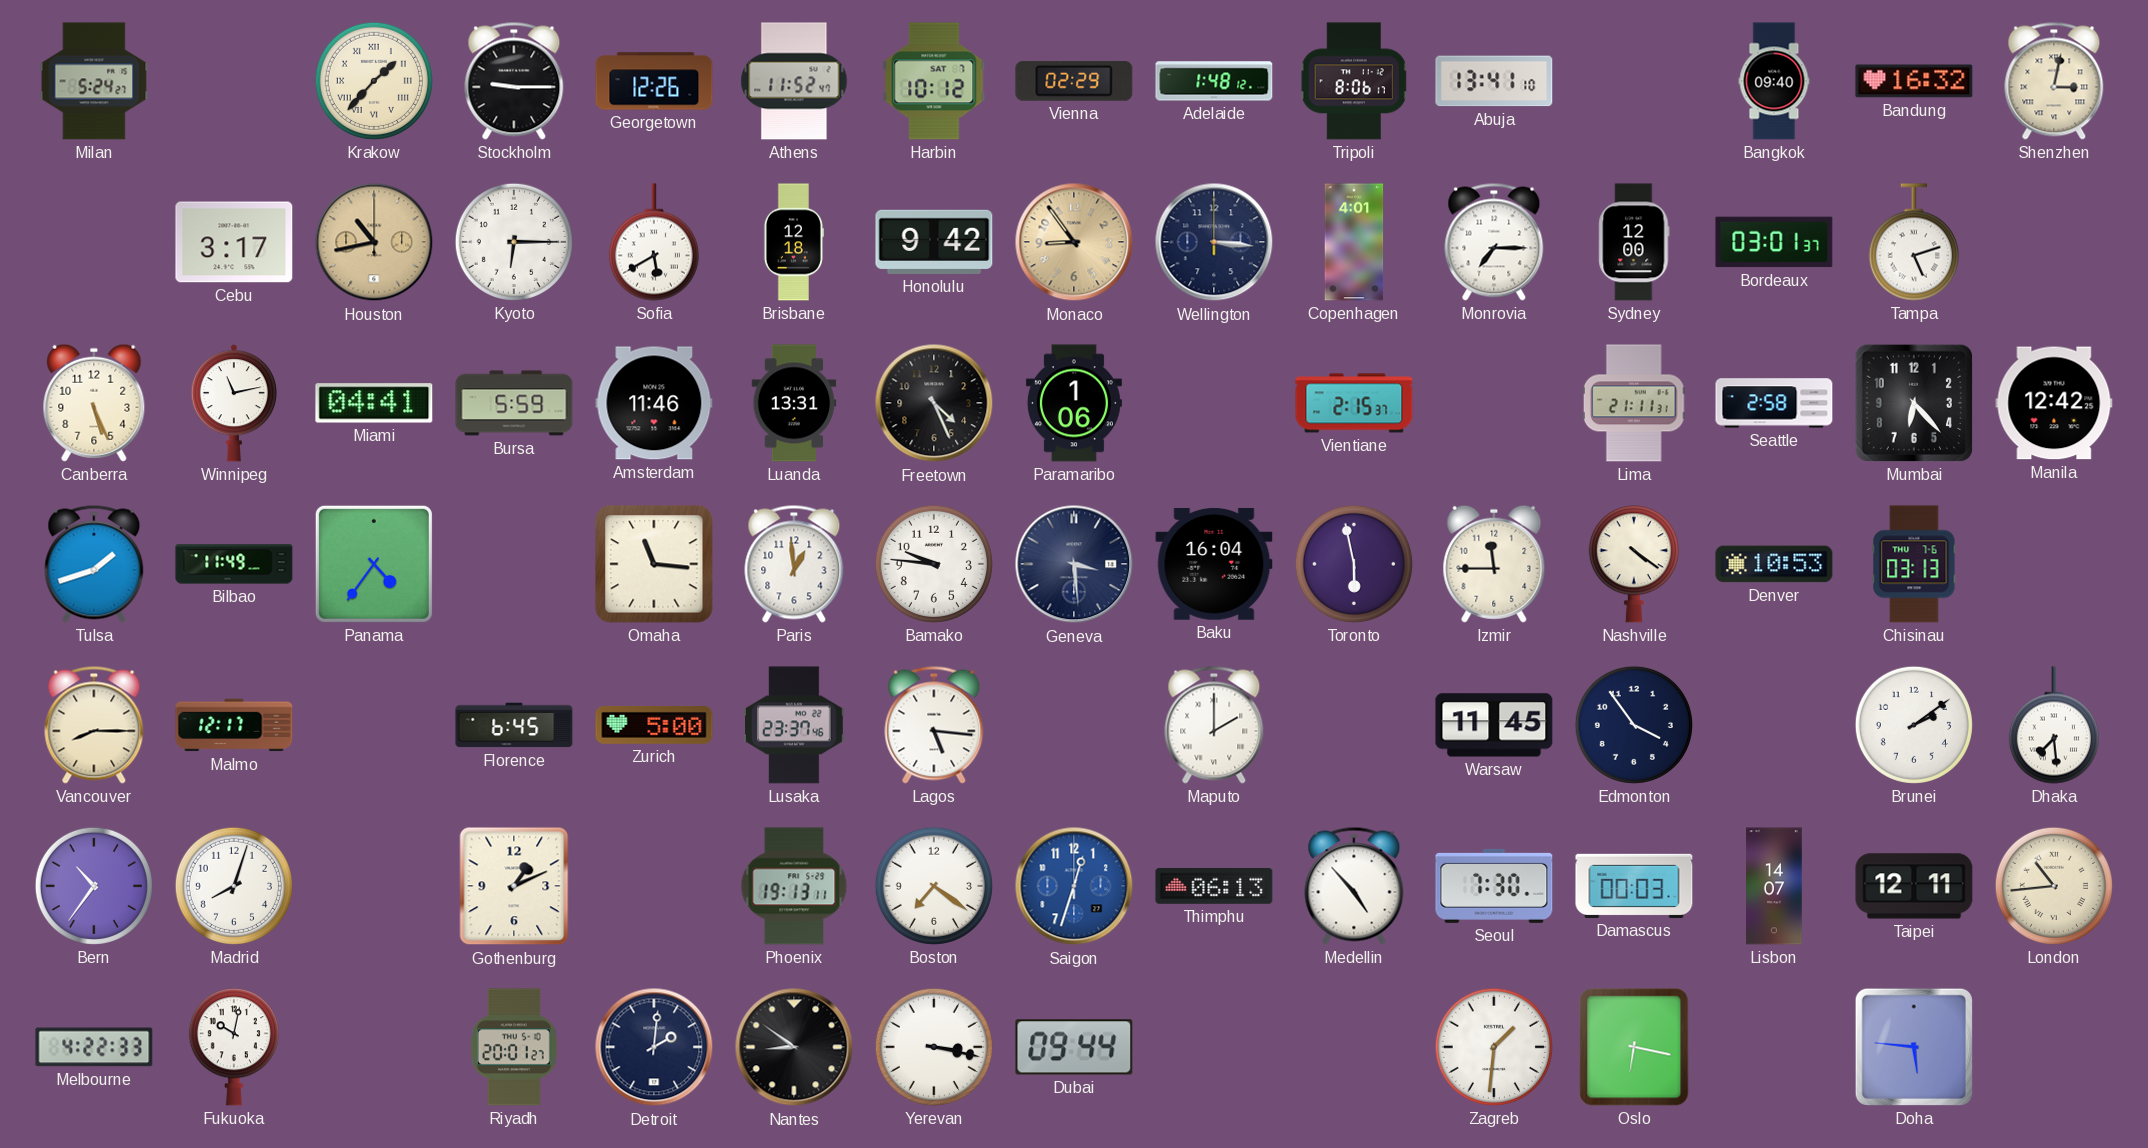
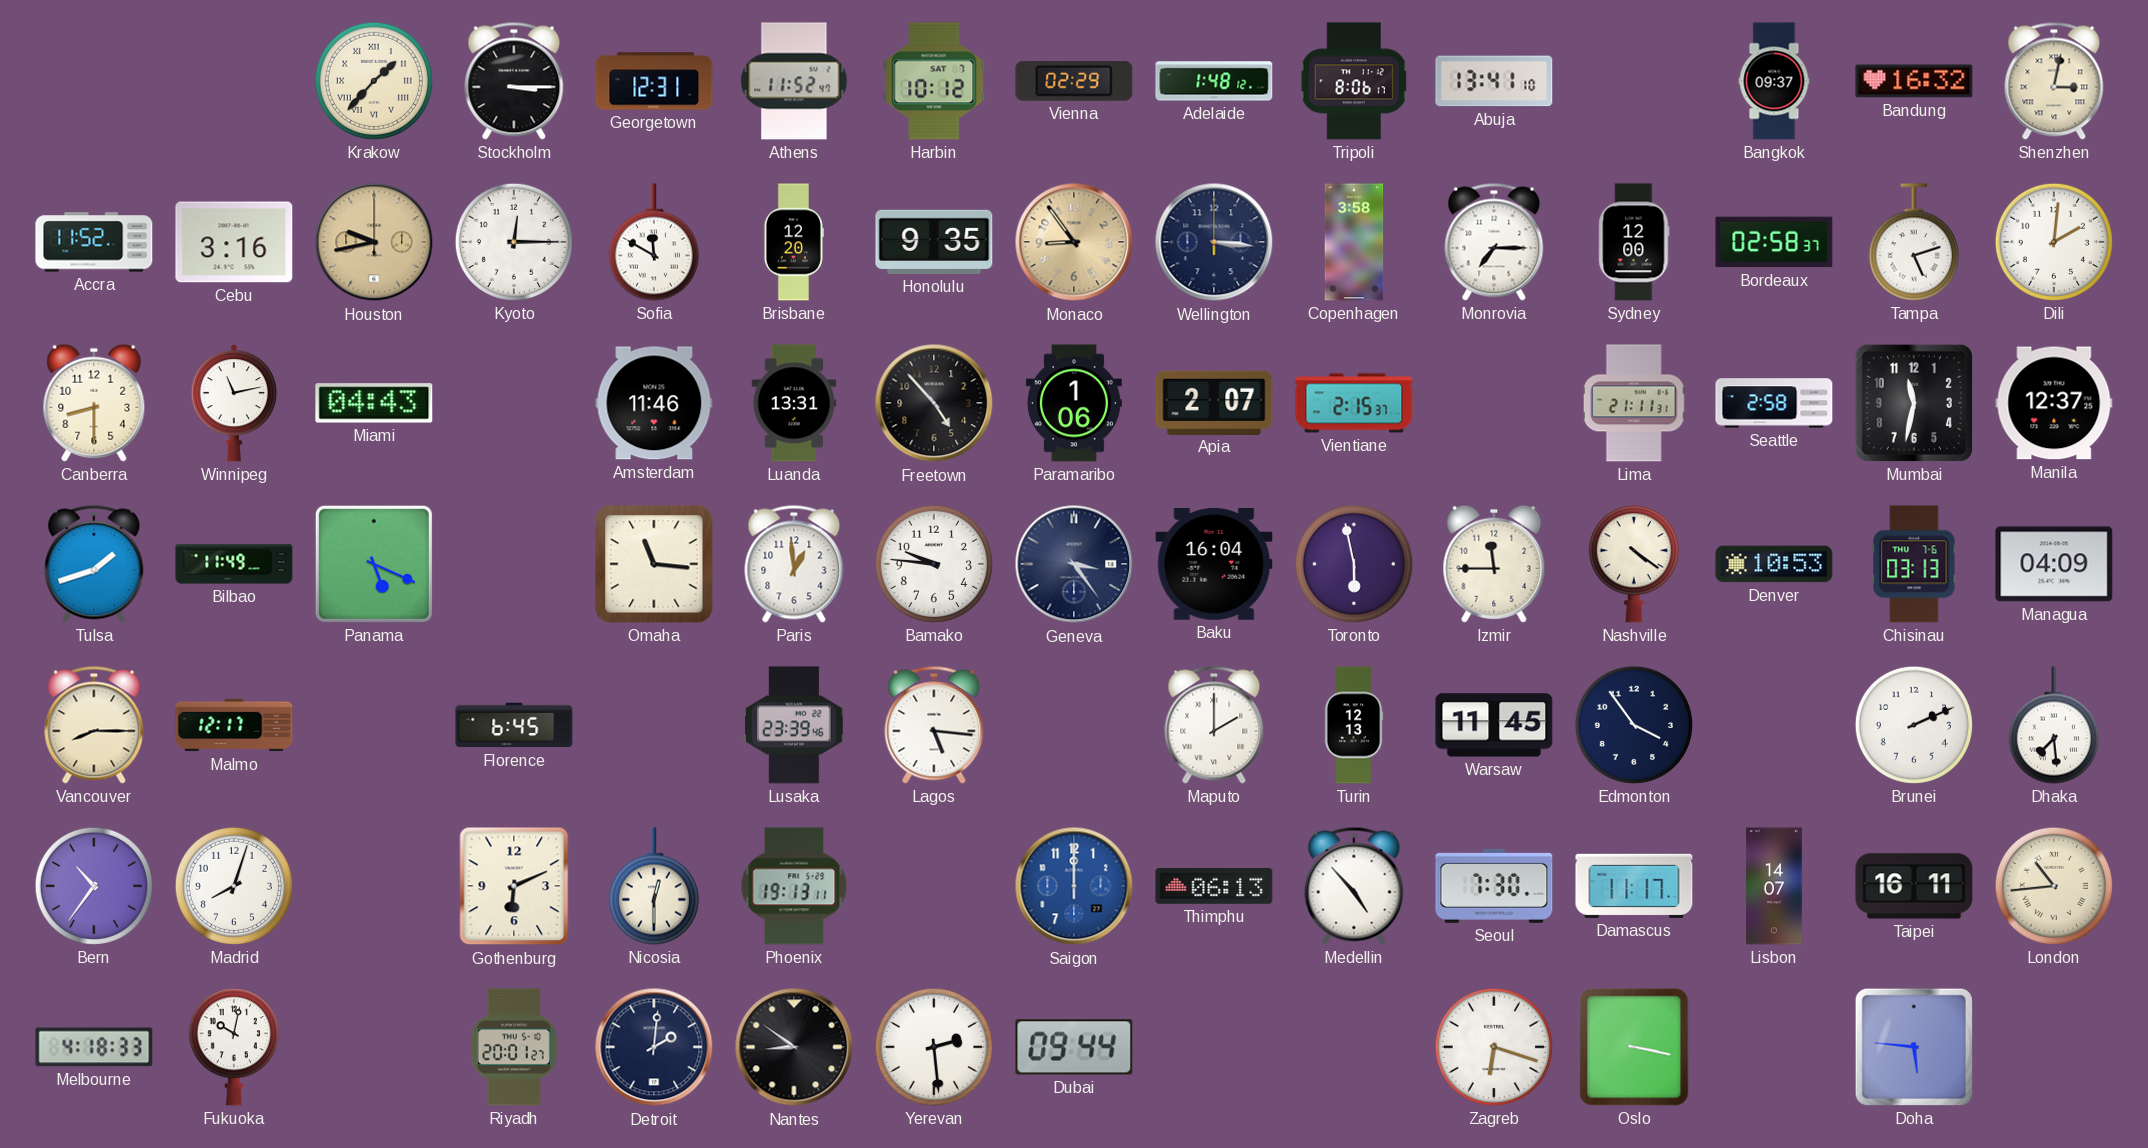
Milan: 5:24 -> none
Stockholm: 9:15 -> 3:15
Georgetown: 12:26 -> 12:31
Bangkok: 09:40 -> 09:37
Accra: none -> 11:52
Cebu: 3:17 -> 3:16
Houston: 10:43 -> 9:43
Kyoto: 6:15 -> 12:15
Sofia: 5:40 -> 11:50
Brisbane: 12:18 -> 12:20
Honolulu: 9:42 -> 9:35
Copenhagen: 4:01 -> 3:58
Bordeaux: 03:01 -> 02:58
Dili: none -> 2:01
Canberra: 5:26 -> 8:30
Miami: 04:41 -> 04:43
Bursa: 5:59 -> none
Freetown: 4:26 -> 4:53
Apia: none -> 2:07
Mumbai: 6:23 -> 11:32
Manila: 12:42 -> 12:37
Panama: 4:36 -> 5:19
Geneva: 3:29 -> 3:24
Managua: none -> 04:09
Zurich: 5:00 -> none
Lusaka: 23:37 -> 23:39
Turin: none -> 12:13
Brunei: 2:09 -> 2:11
Gothenburg: 1:11 -> 6:11
Nicosia: none -> 12:30
Boston: 7:21 -> none
Saigon: 12:33 -> 12:00
Damascus: 00:03 -> 11:17
Taipei: 12:11 -> 16:11
Melbourne: 4:22 -> 4:18
Yerevan: 3:17 -> 2:29
Zagreb: 1:31 -> 6:18
Oslo: 6:17 -> 3:17
